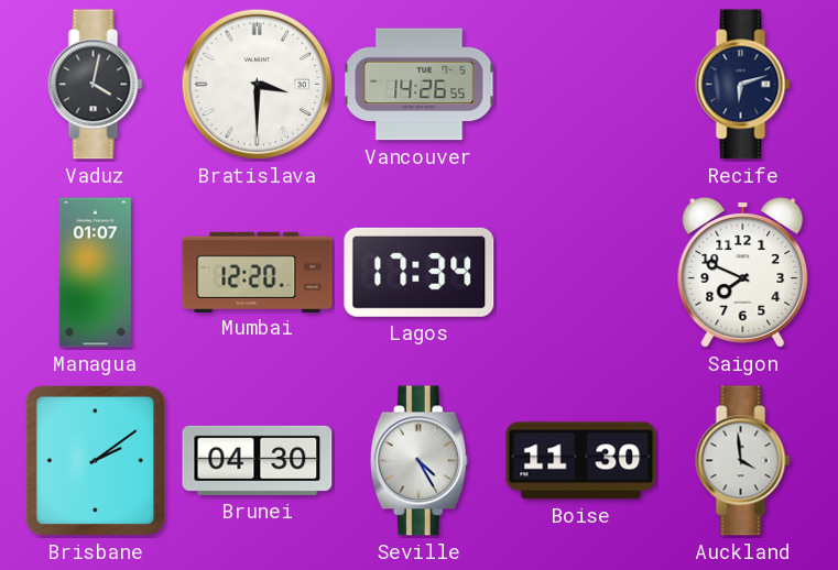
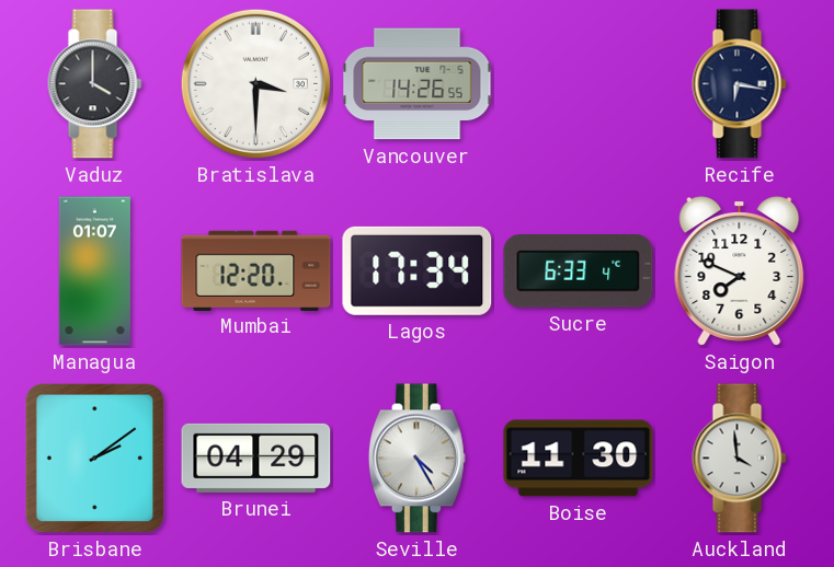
Vaduz: 4:02 -> 4:00
Recife: 6:12 -> 6:17
Sucre: none -> 6:33
Brunei: 04:30 -> 04:29
